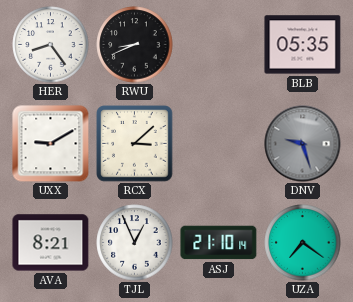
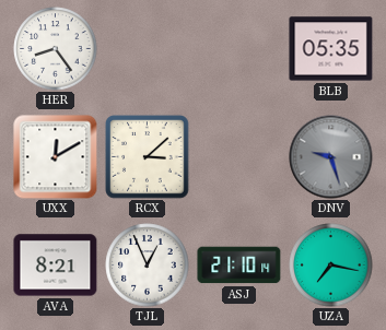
RWU: 8:41 -> none
UXX: 9:10 -> 12:10
UZA: 7:21 -> 7:17
